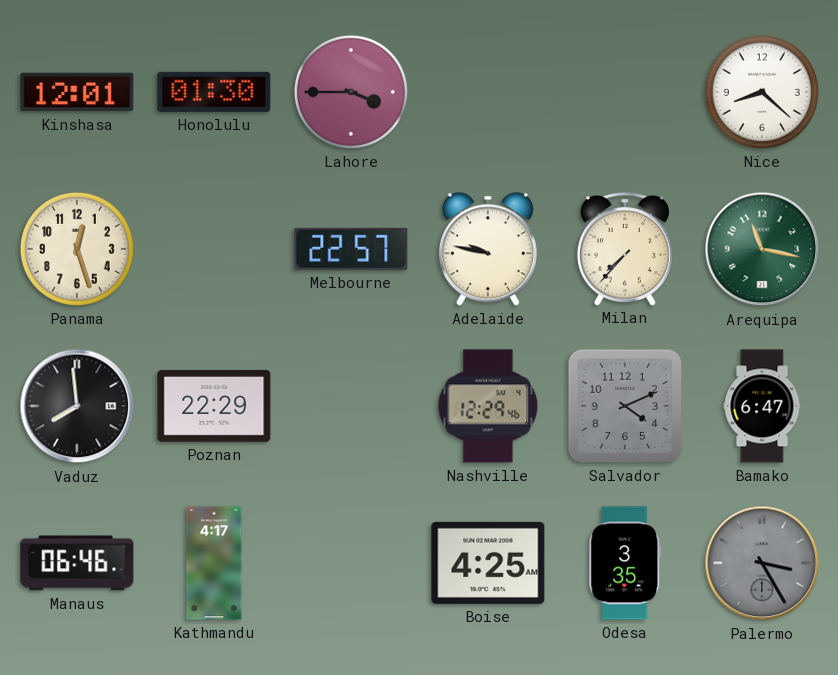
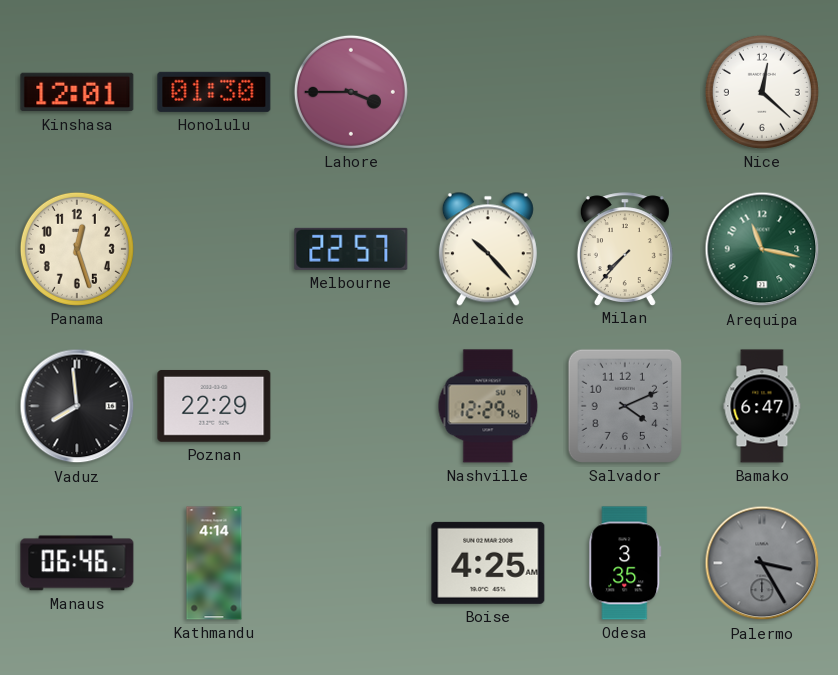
Nice: 8:22 -> 12:22
Adelaide: 9:47 -> 10:23
Kathmandu: 4:17 -> 4:14
